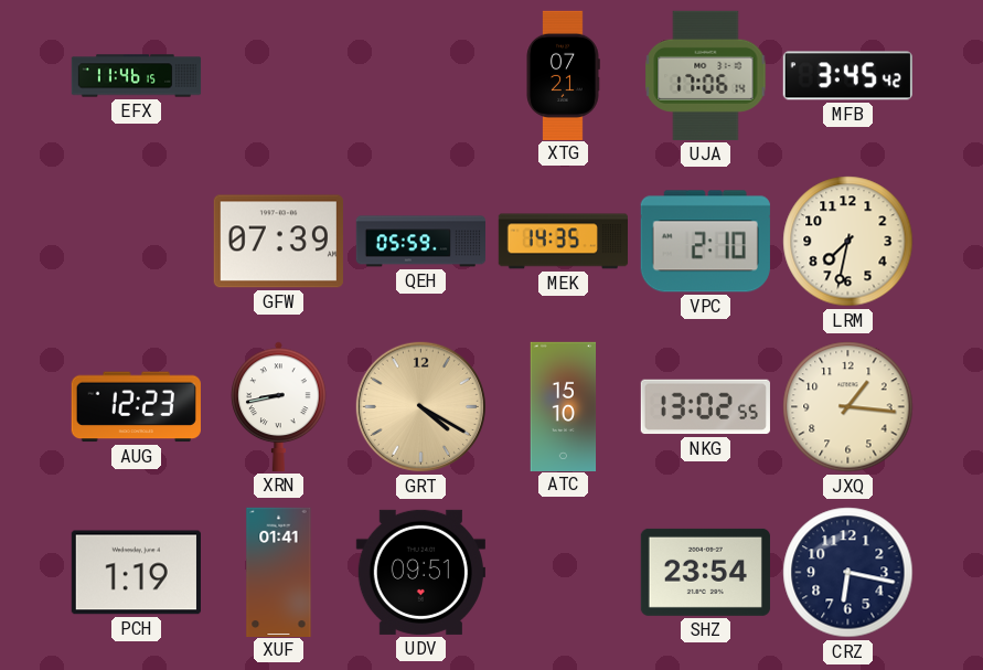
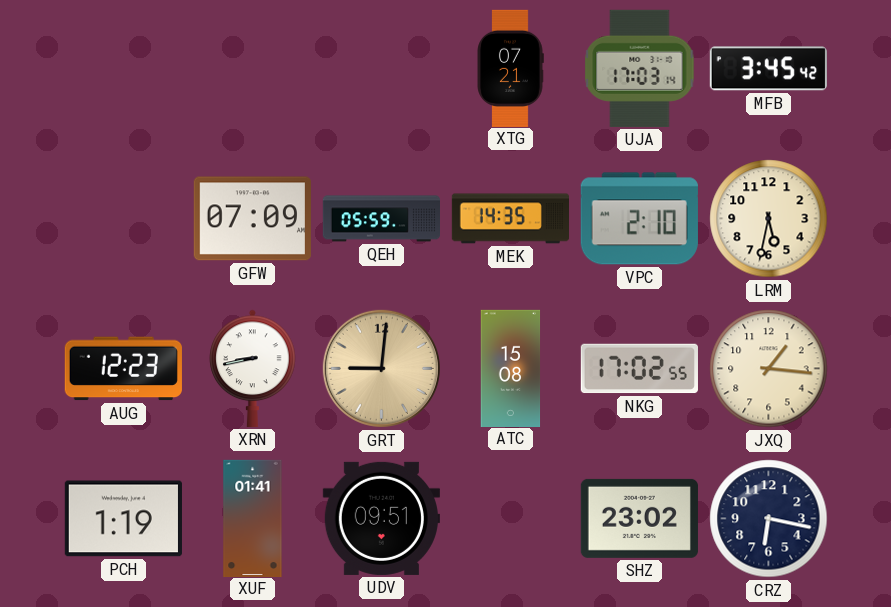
EFX: 11:46 -> none
UJA: 17:06 -> 17:03
GFW: 07:39 -> 07:09
LRM: 7:32 -> 5:32
GRT: 4:20 -> 9:01
ATC: 15:10 -> 15:08
NKG: 13:02 -> 17:02
SHZ: 23:54 -> 23:02
